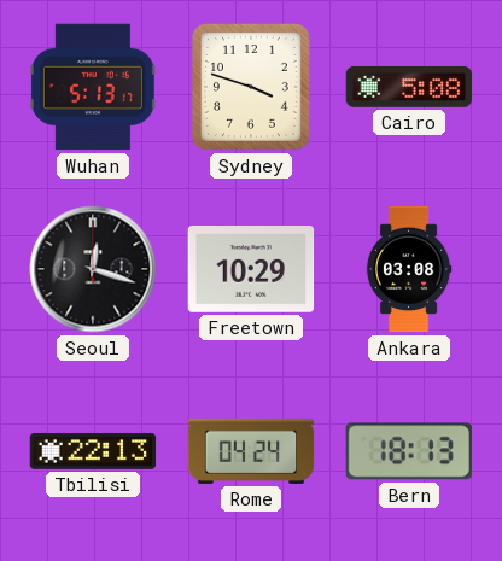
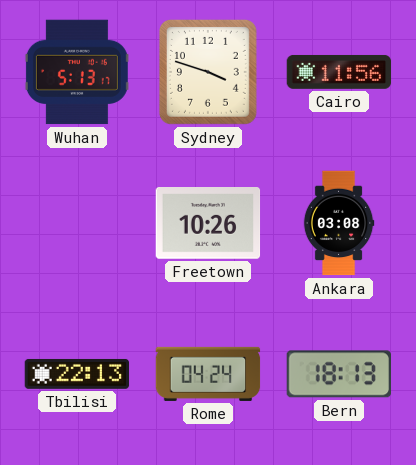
Cairo: 5:08 -> 11:56
Seoul: 12:18 -> none
Freetown: 10:29 -> 10:26
